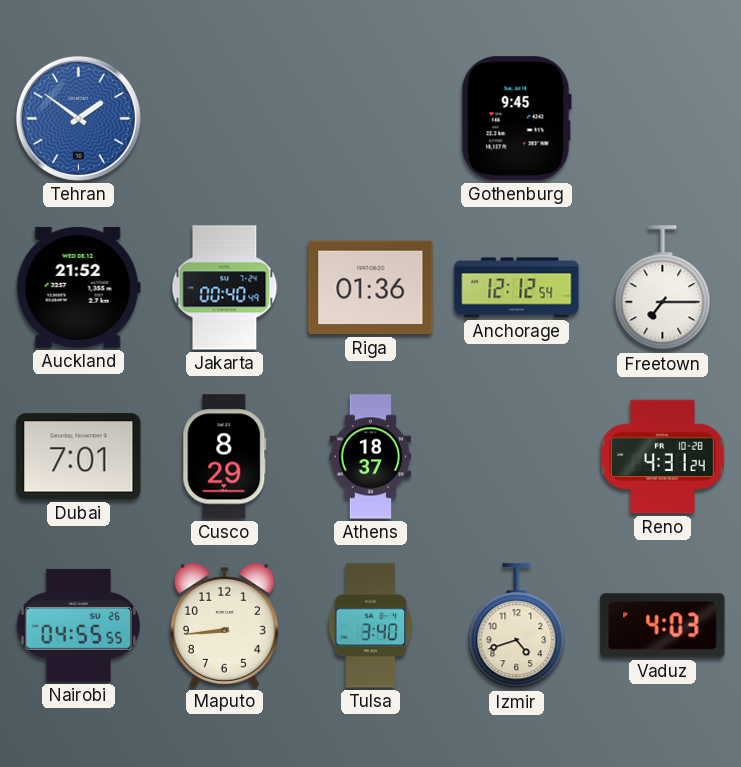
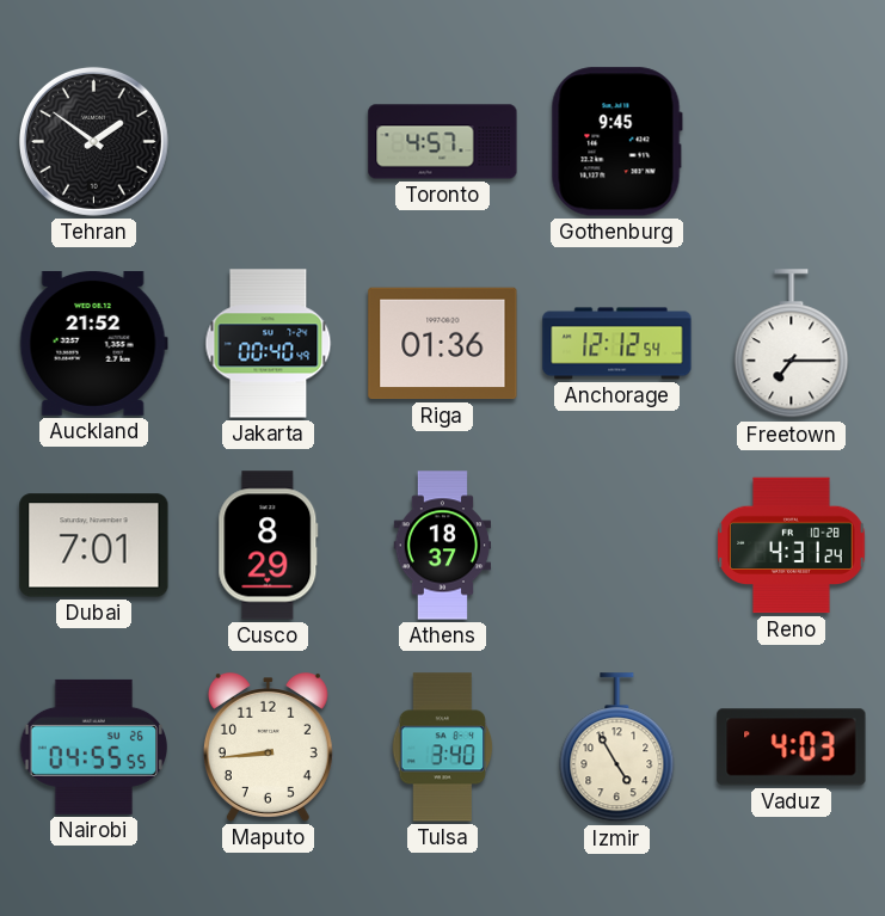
Tehran dial: blue -> black
Toronto: none -> 4:57
Izmir: 4:42 -> 4:55
